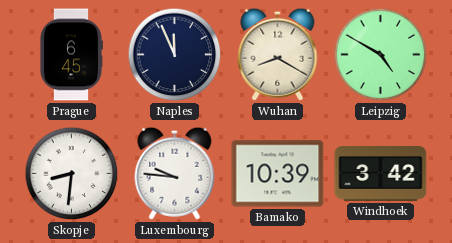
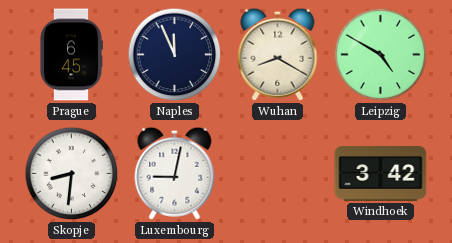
Luxembourg: 9:46 -> 9:02
Bamako: 10:39 -> none
